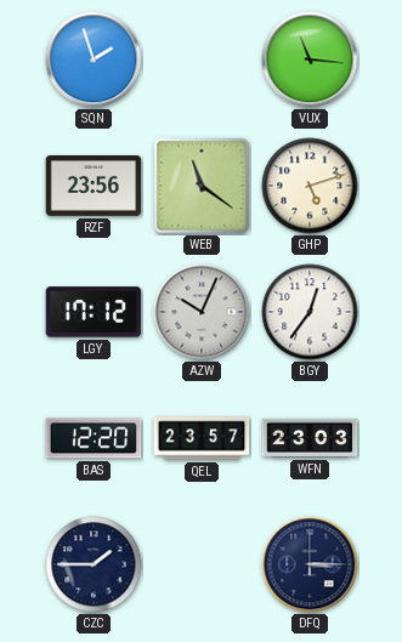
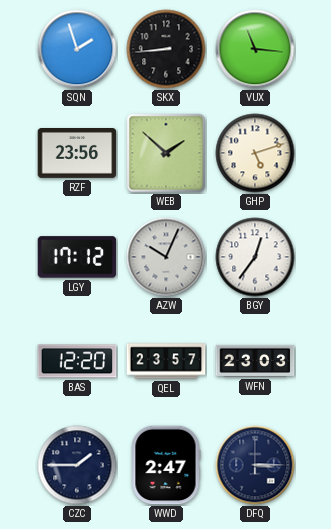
SKX: none -> 8:44
WEB: 11:21 -> 1:52
WWD: none -> 2:47
